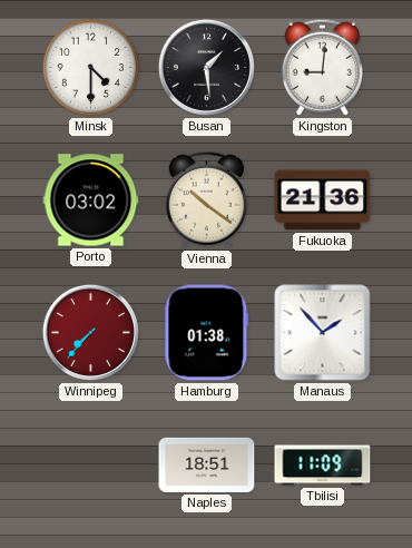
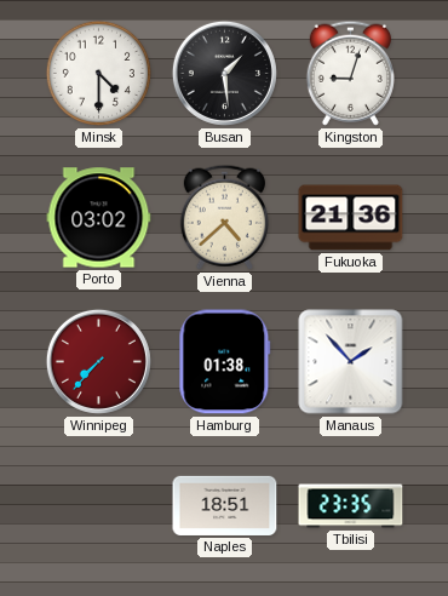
Kingston: 9:01 -> 9:03
Vienna: 10:21 -> 4:38
Tbilisi: 11:09 -> 23:35
